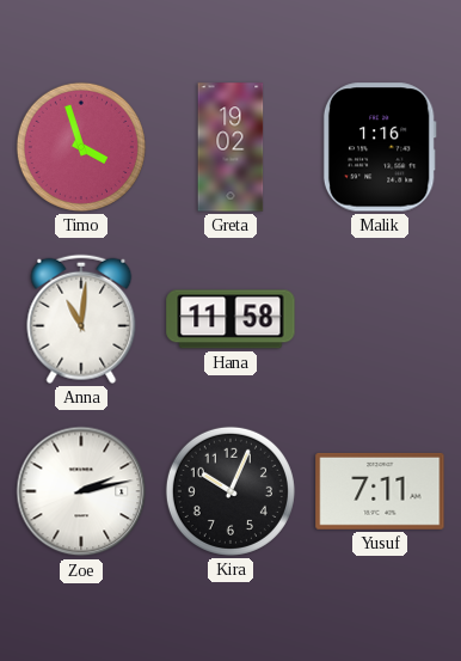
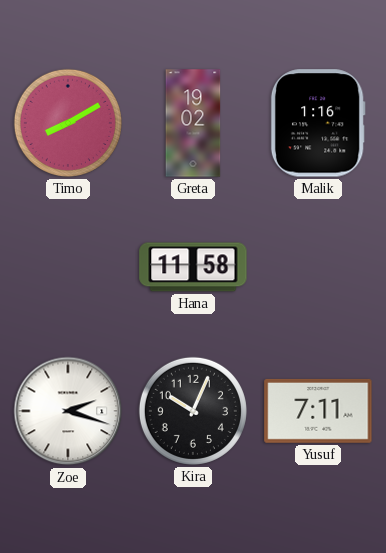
Timo: 3:57 -> 8:10
Anna: 11:01 -> none
Zoe: 2:13 -> 2:18
